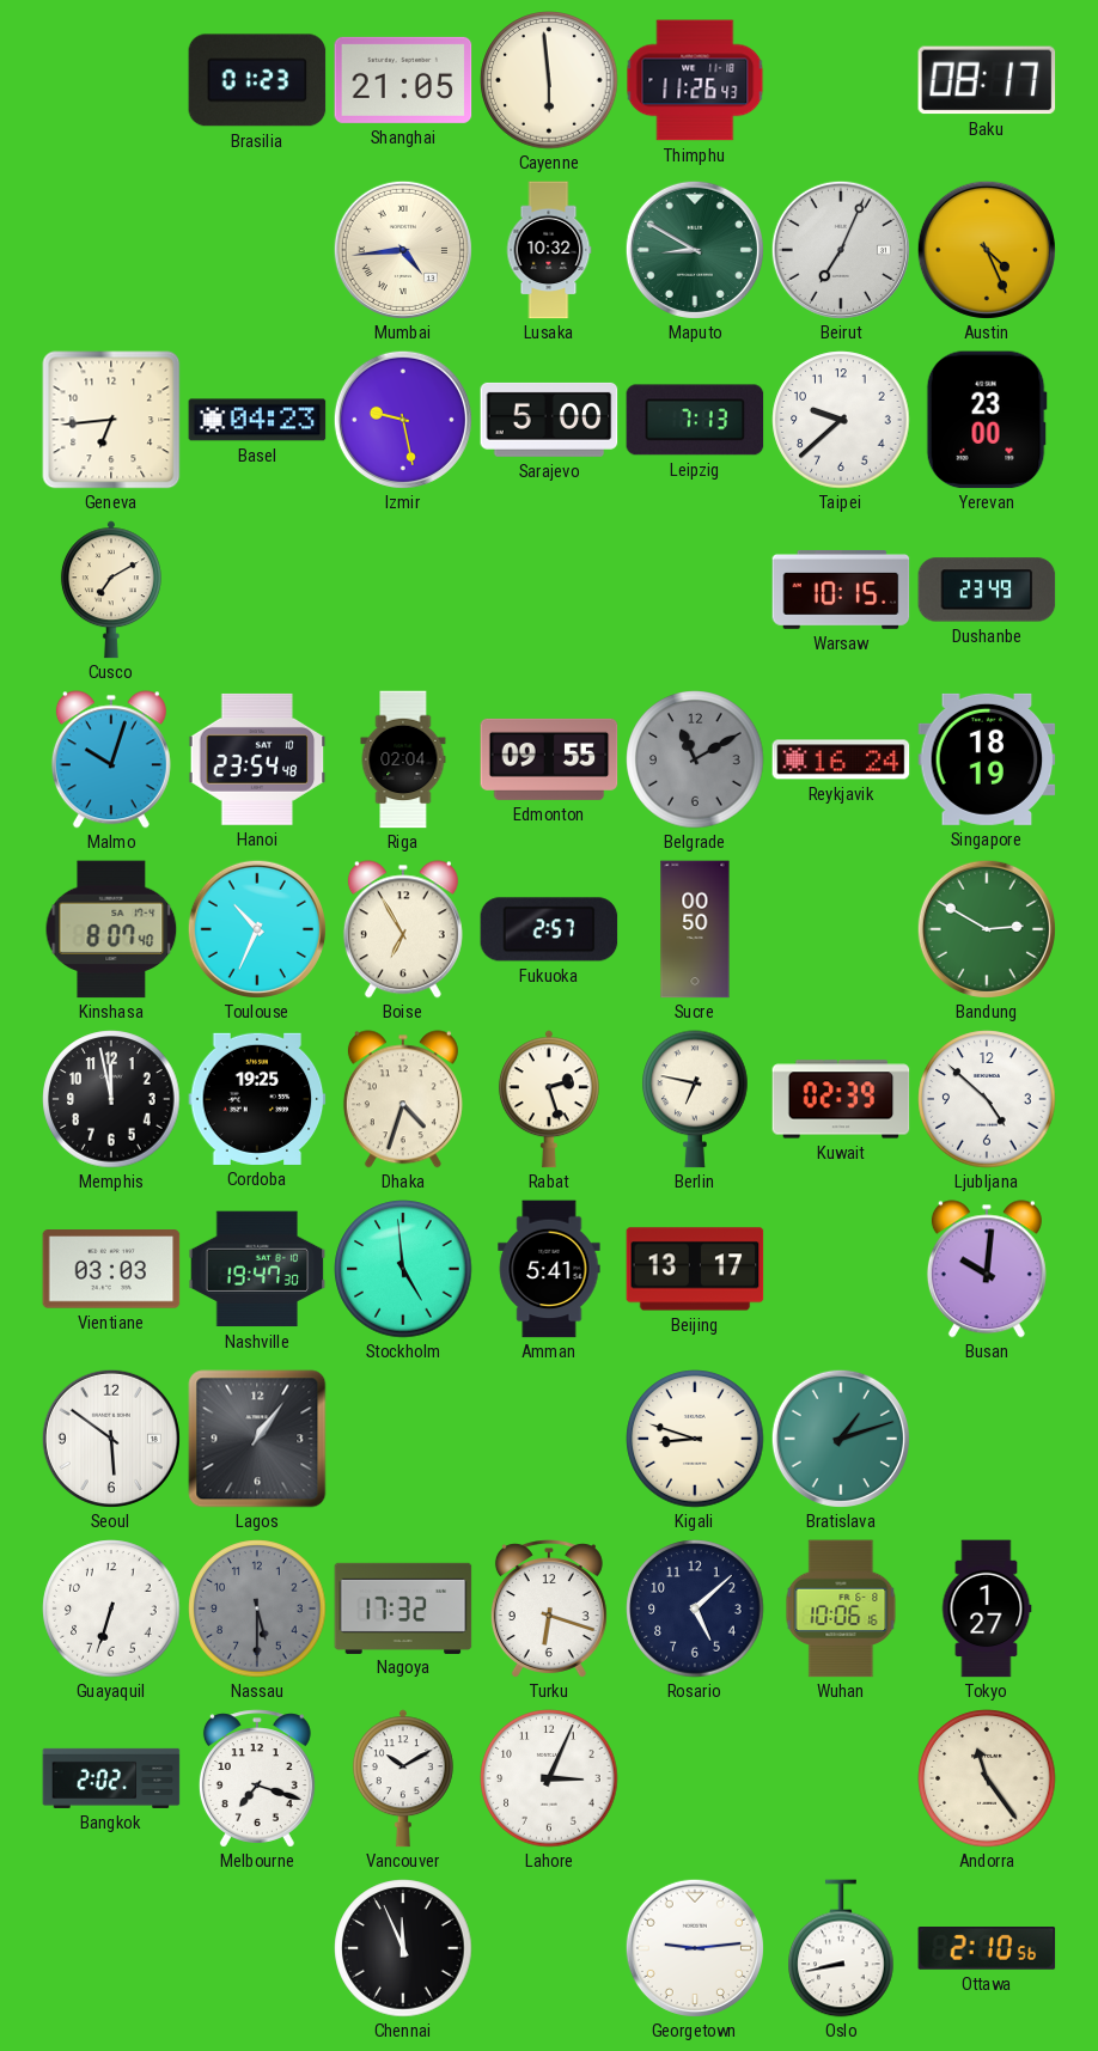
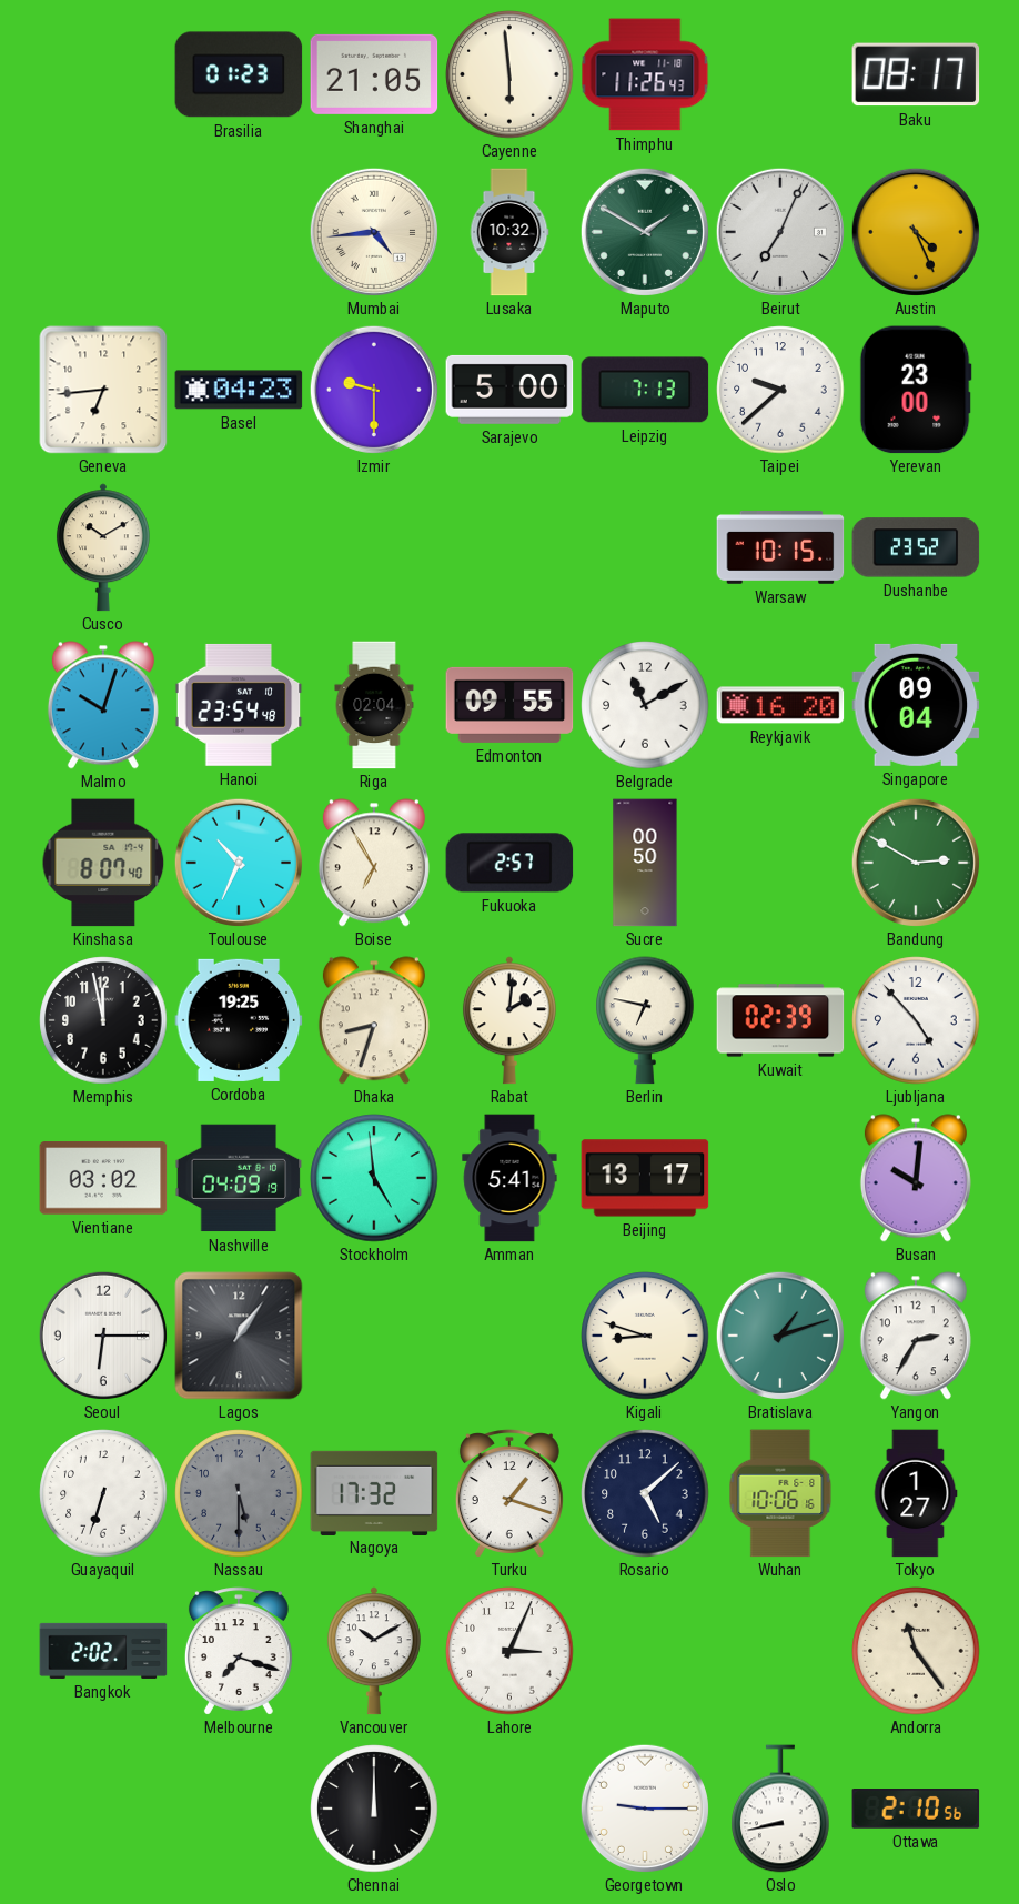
Maputo: 8:50 -> 1:50
Izmir: 9:28 -> 9:30
Cusco: 7:10 -> 10:10
Dushanbe: 23:49 -> 23:52
Belgrade dial: grey -> white
Reykjavik: 16:24 -> 16:20
Singapore: 18:19 -> 09:04
Dhaka: 4:33 -> 8:33
Rabat: 2:27 -> 2:01
Ljubljana: 4:52 -> 4:53
Vientiane: 03:03 -> 03:02
Nashville: 19:47 -> 04:09
Seoul: 5:51 -> 6:15
Yangon: none -> 2:35
Turku: 6:18 -> 1:18
Chennai: 11:56 -> 12:00
Georgetown: 9:14 -> 9:15
